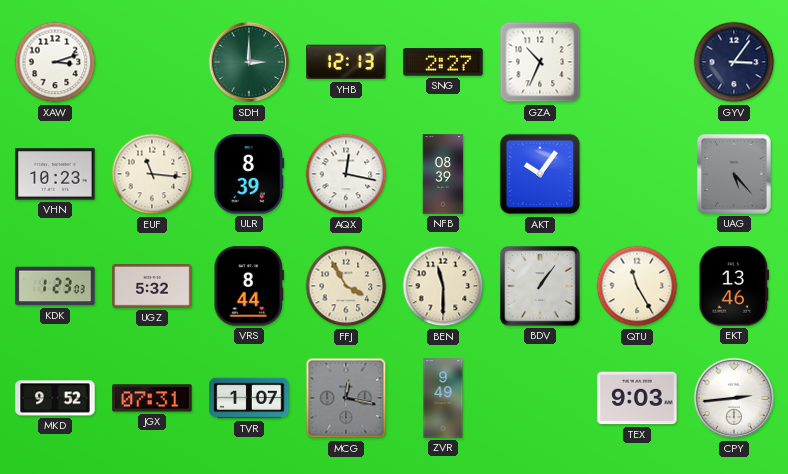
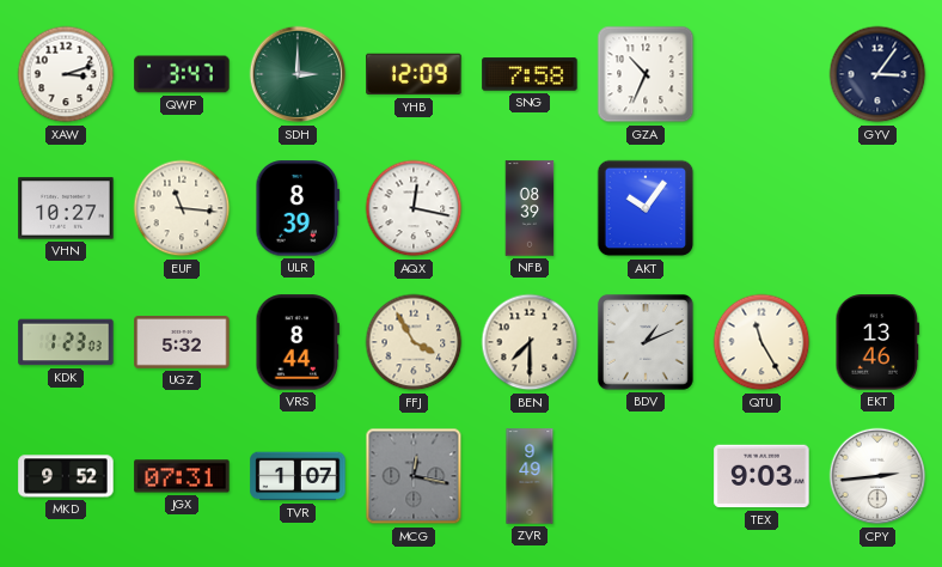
QWP: none -> 3:47
YHB: 12:13 -> 12:09
SNG: 2:27 -> 7:58
VHN: 10:23 -> 10:27
UAG: 5:23 -> none
BEN: 11:30 -> 7:30
BDV: 1:06 -> 1:11
